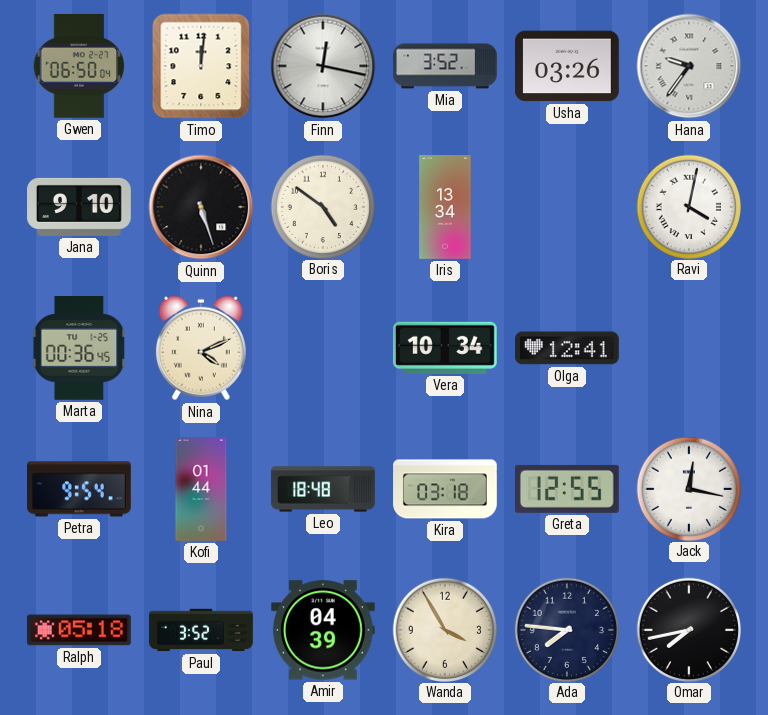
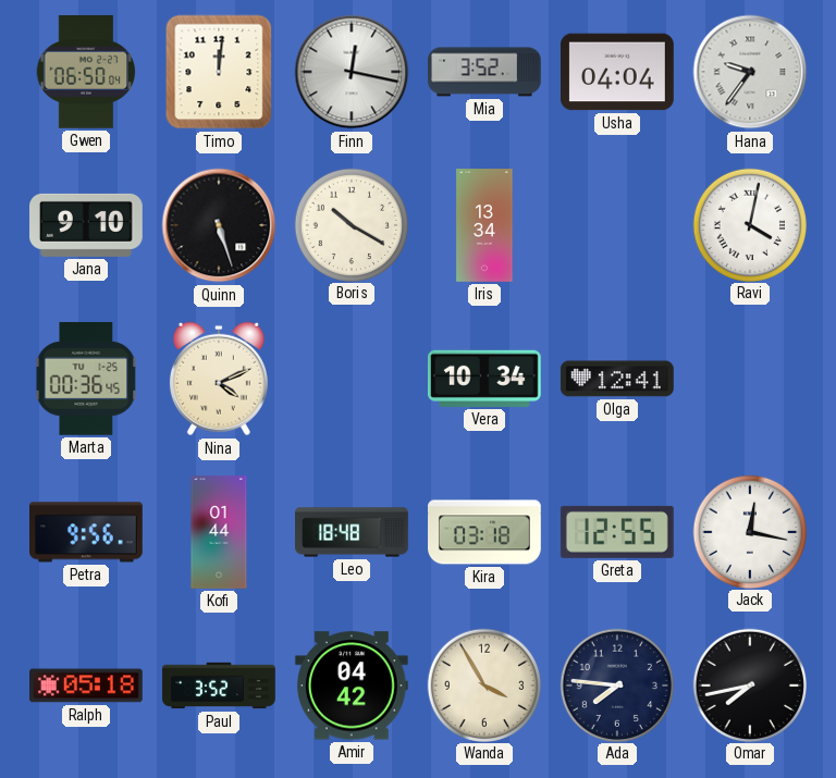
Usha: 03:26 -> 04:04
Boris: 4:51 -> 10:20
Petra: 9:54 -> 9:56
Amir: 04:39 -> 04:42
